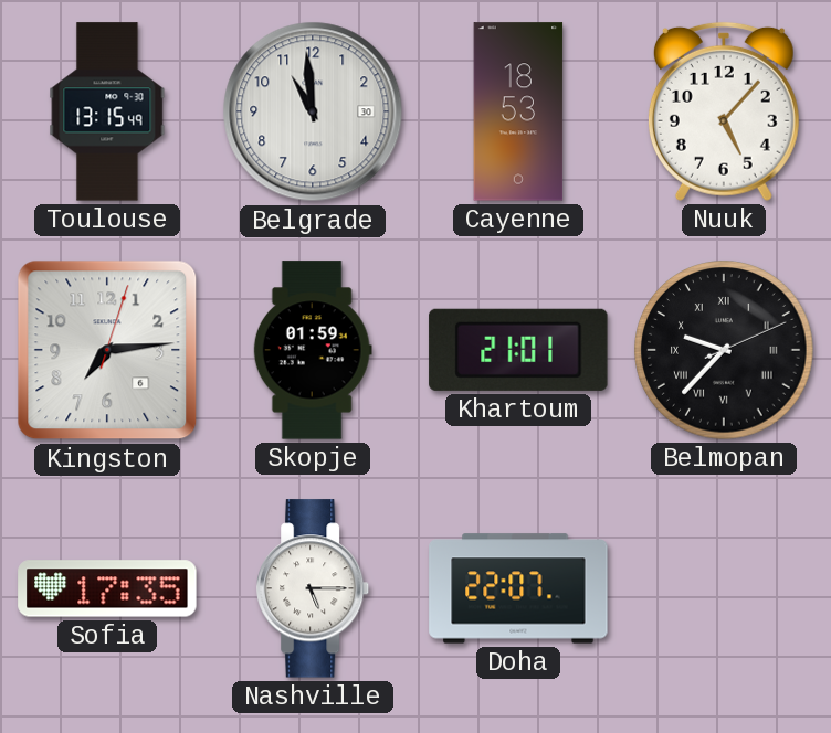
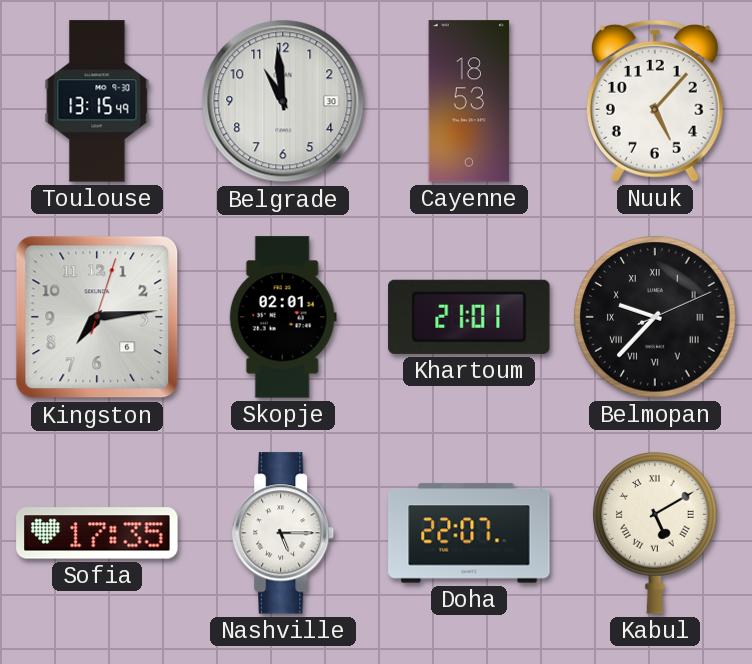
Skopje: 01:59 -> 02:01
Kabul: none -> 5:10
